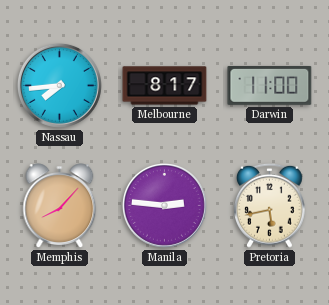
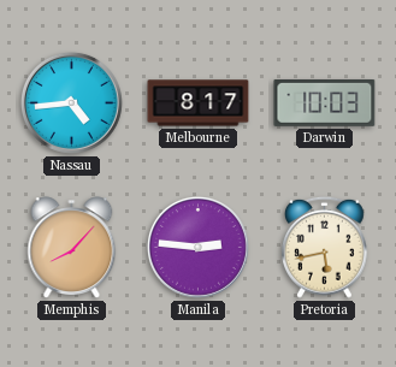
Nassau: 7:44 -> 4:44
Darwin: 11:00 -> 10:03
